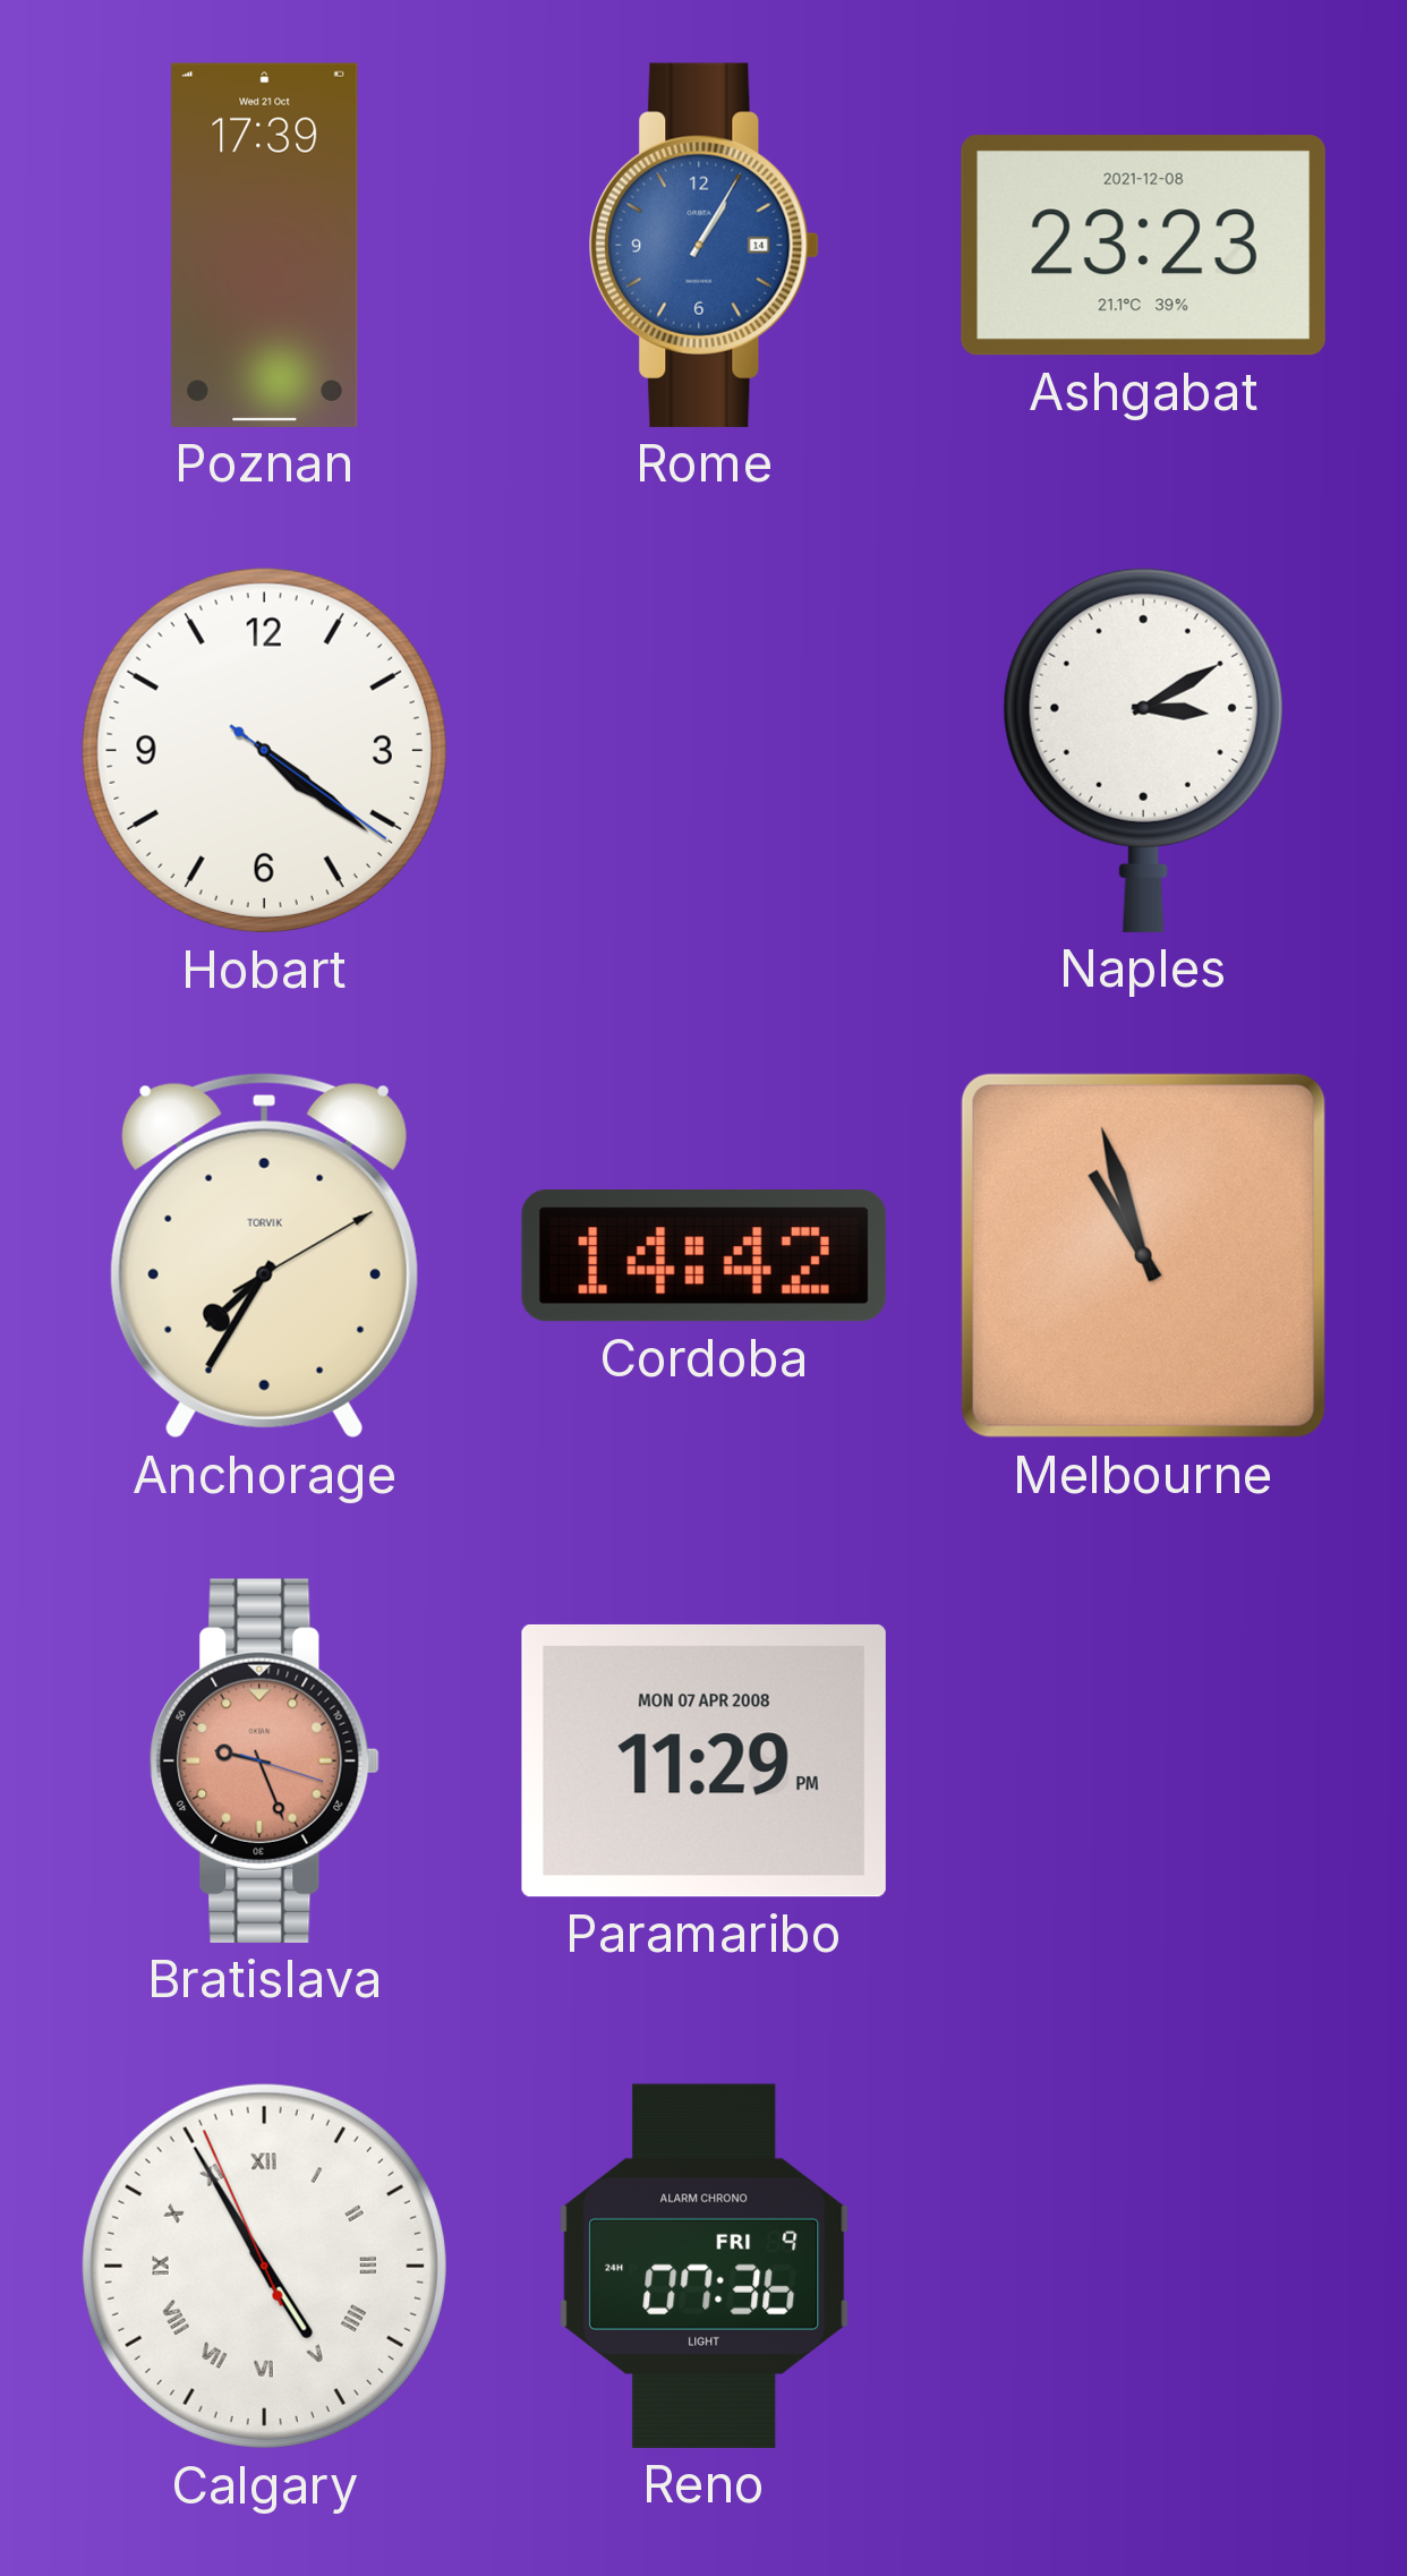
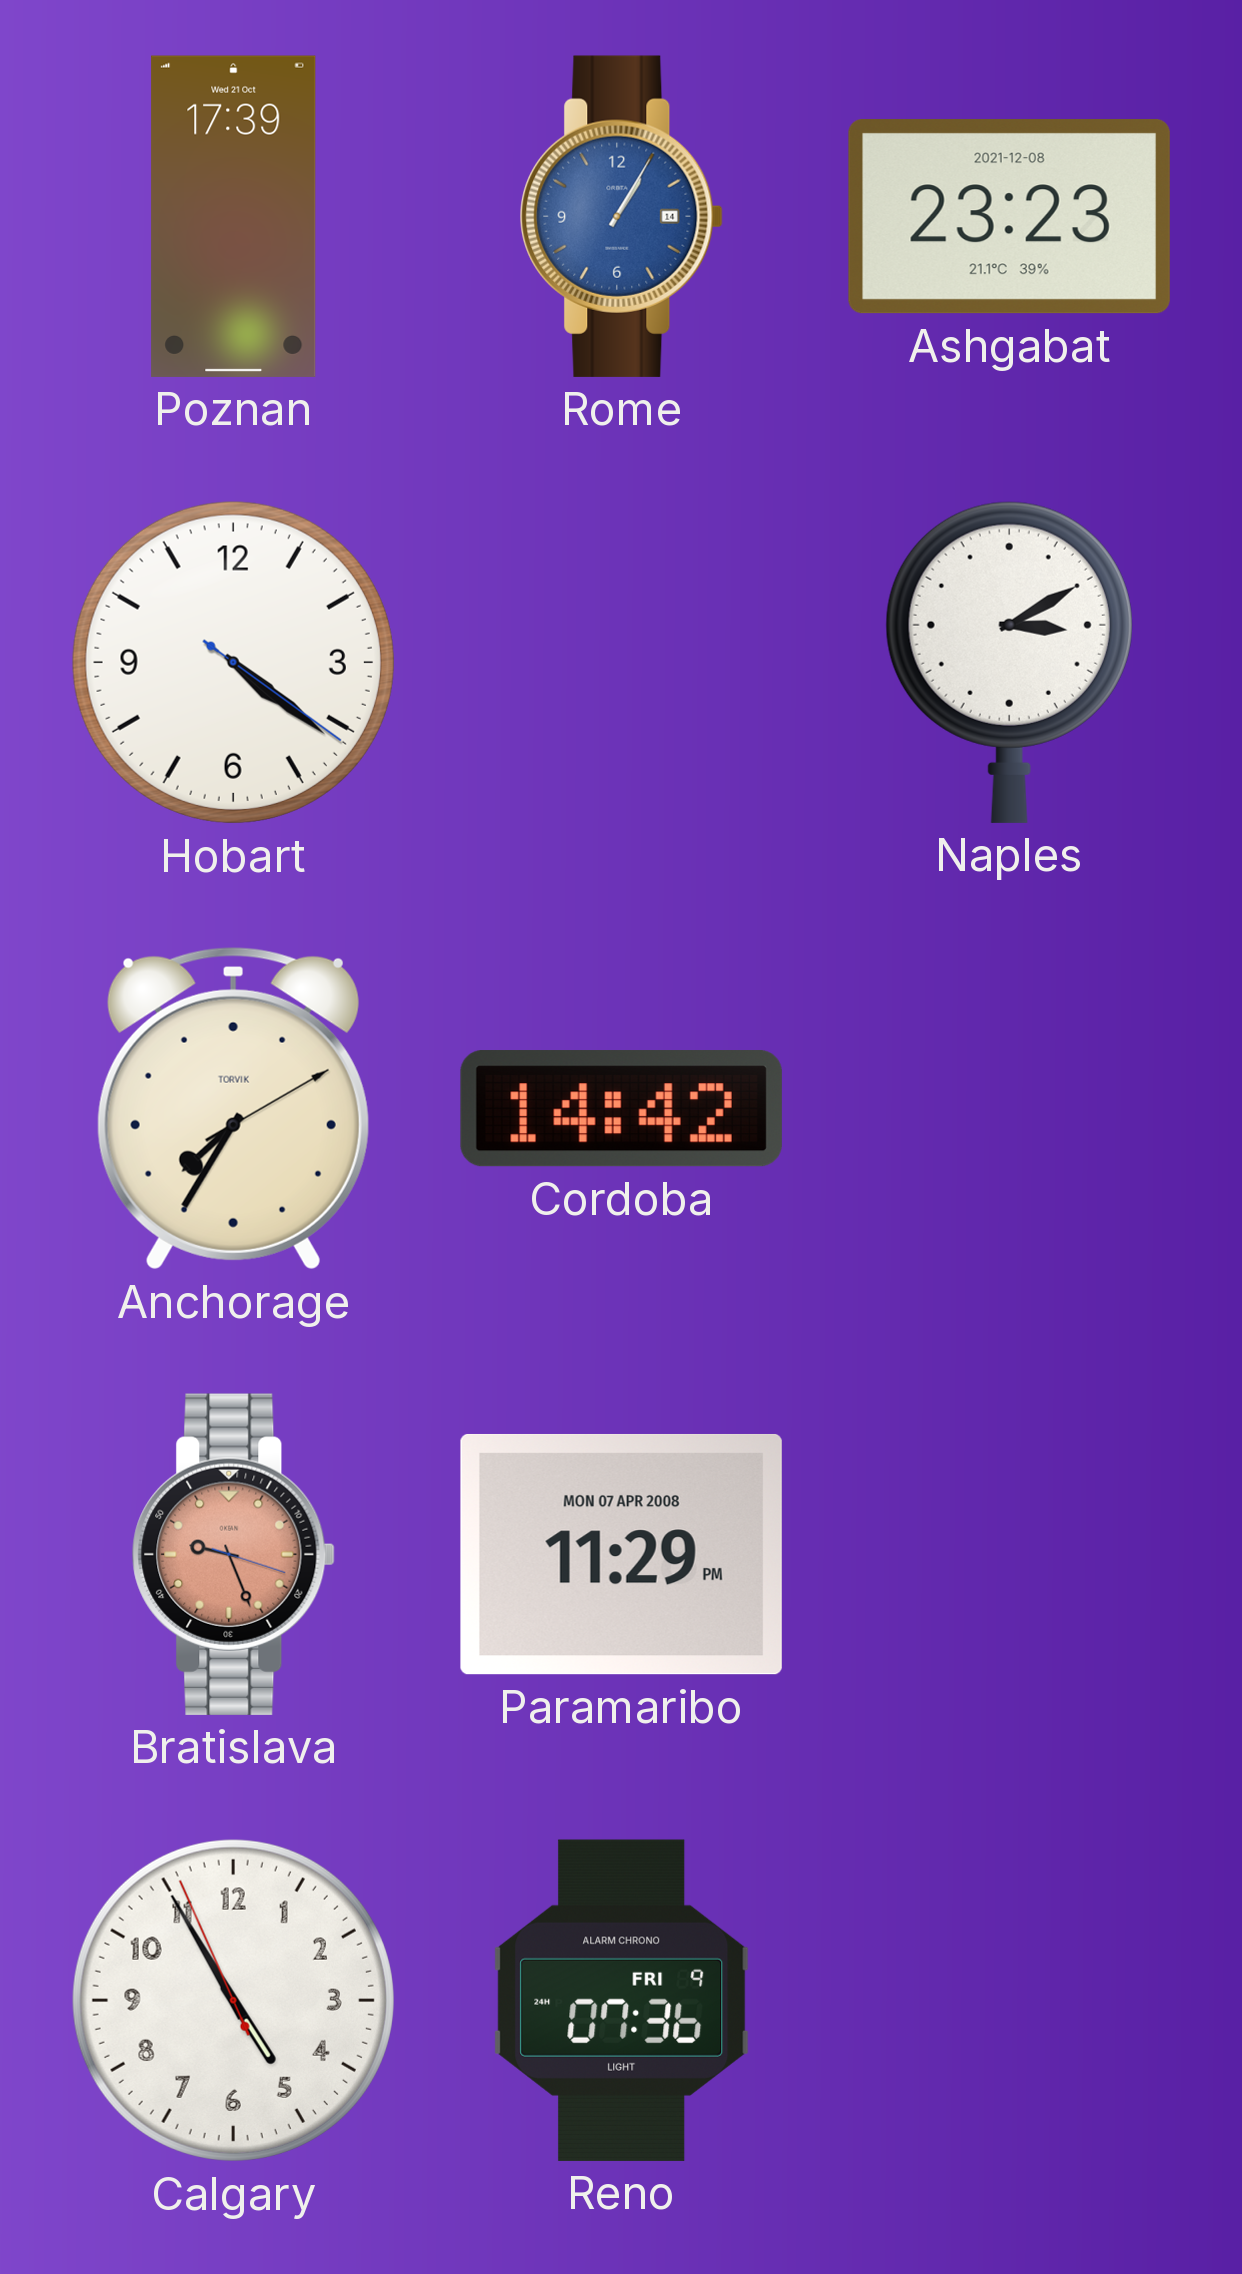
Melbourne: 10:57 -> none
Calgary numerals: Roman -> Arabic
